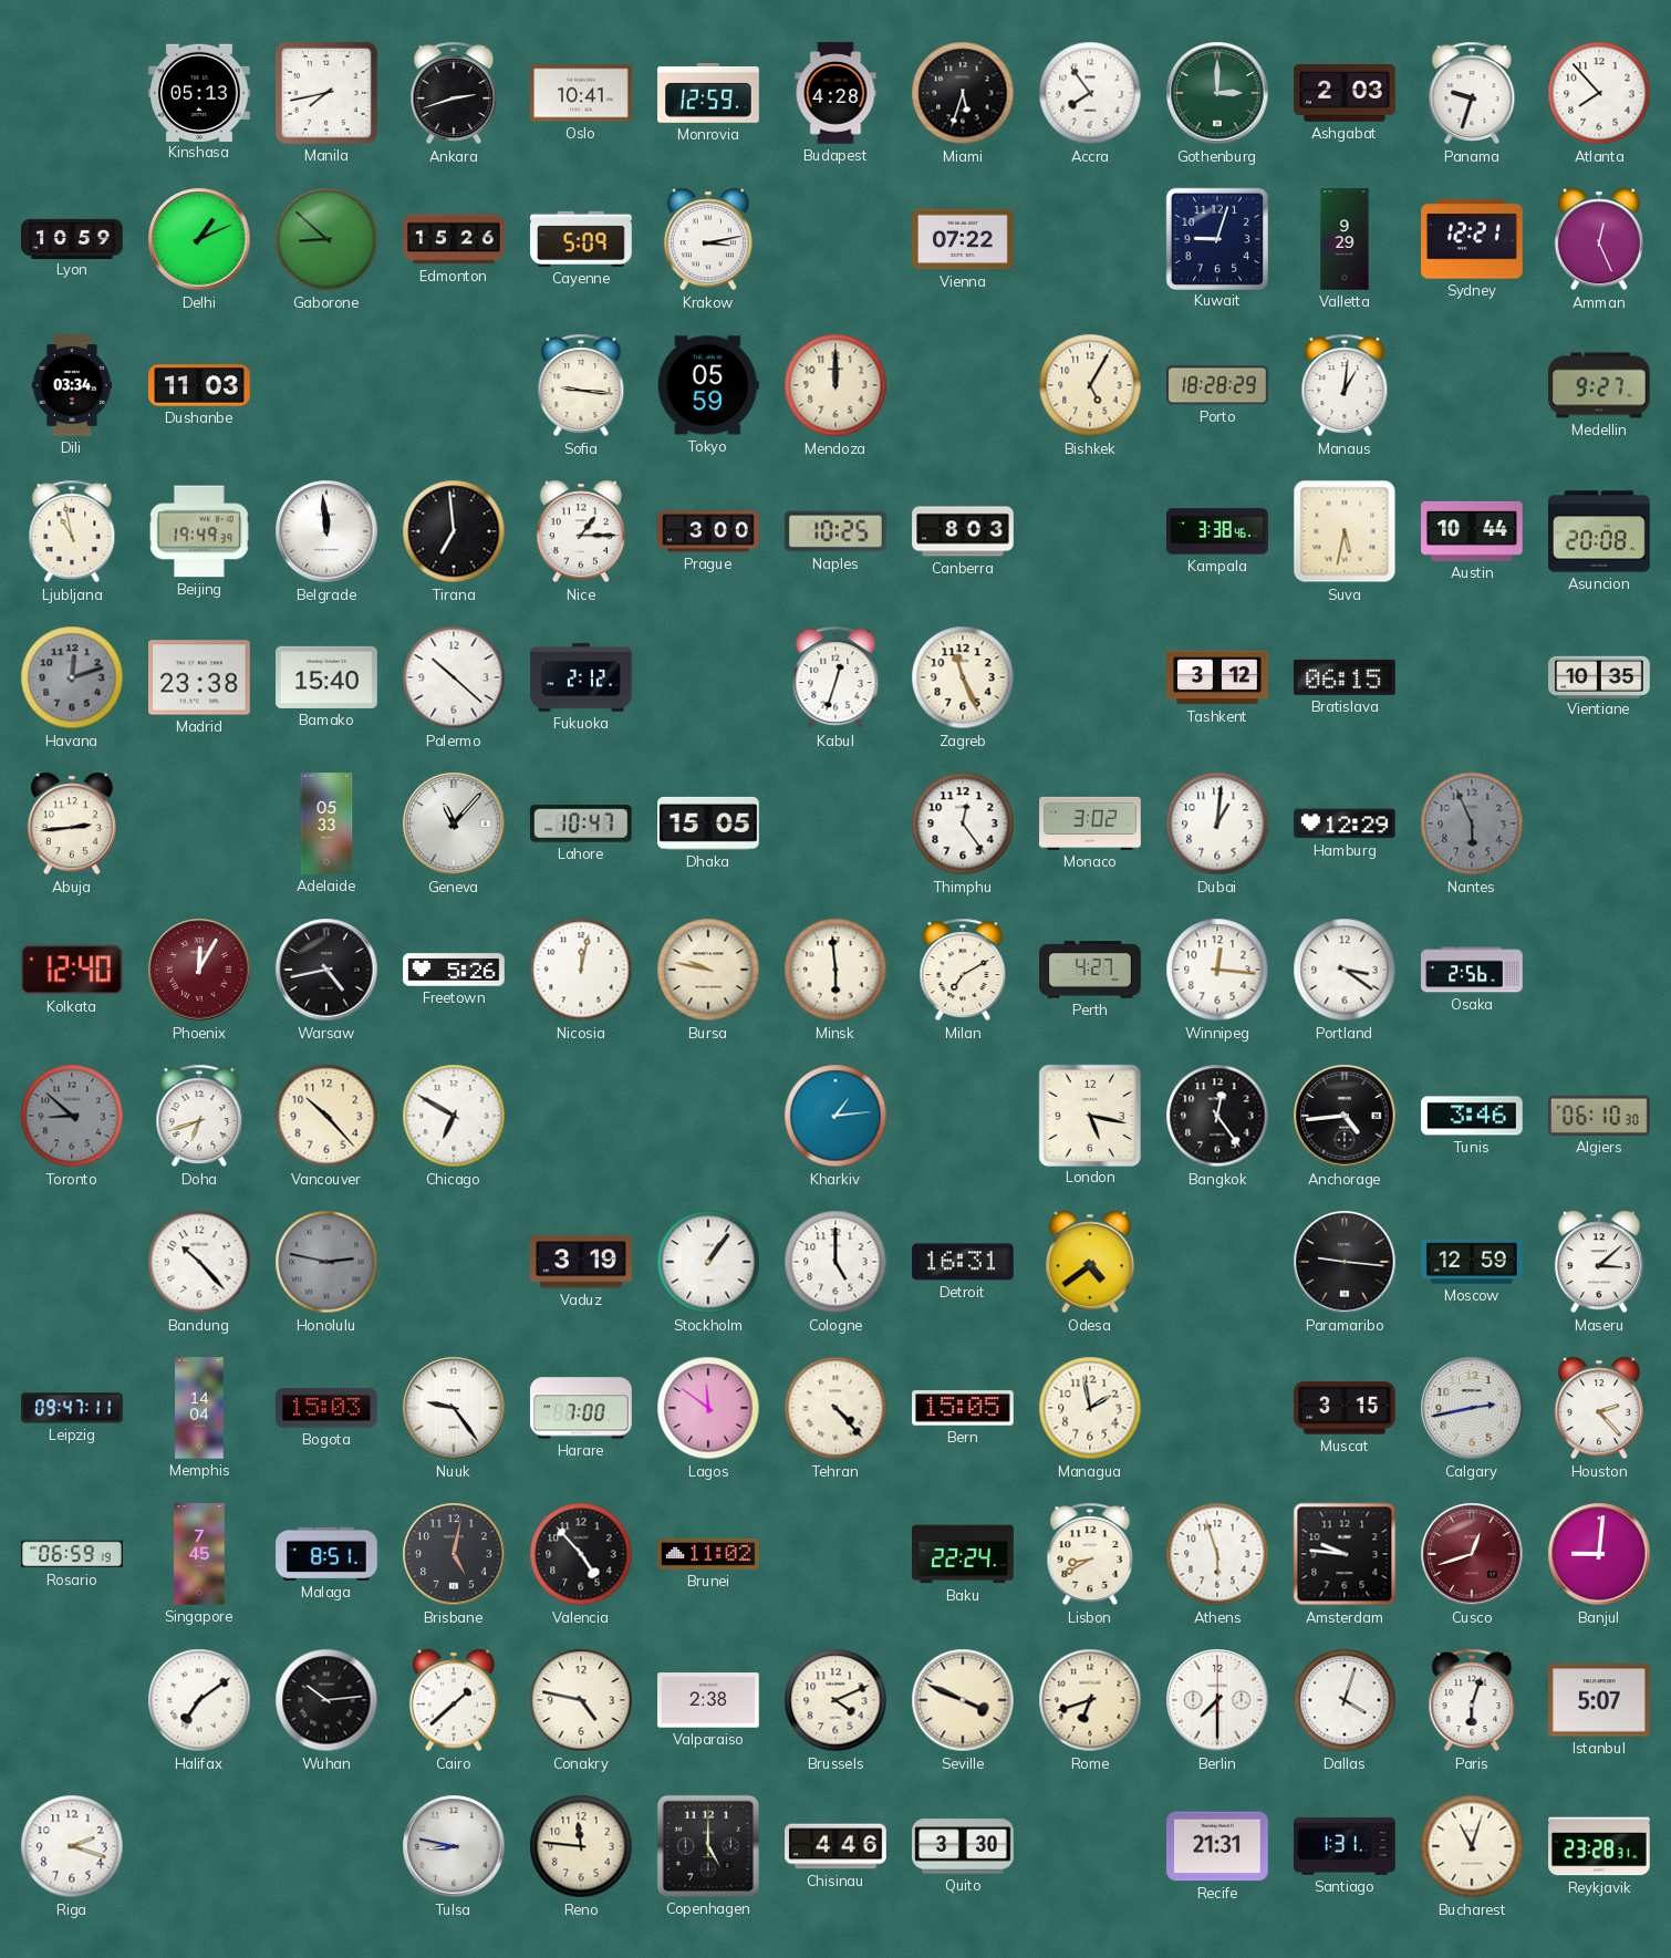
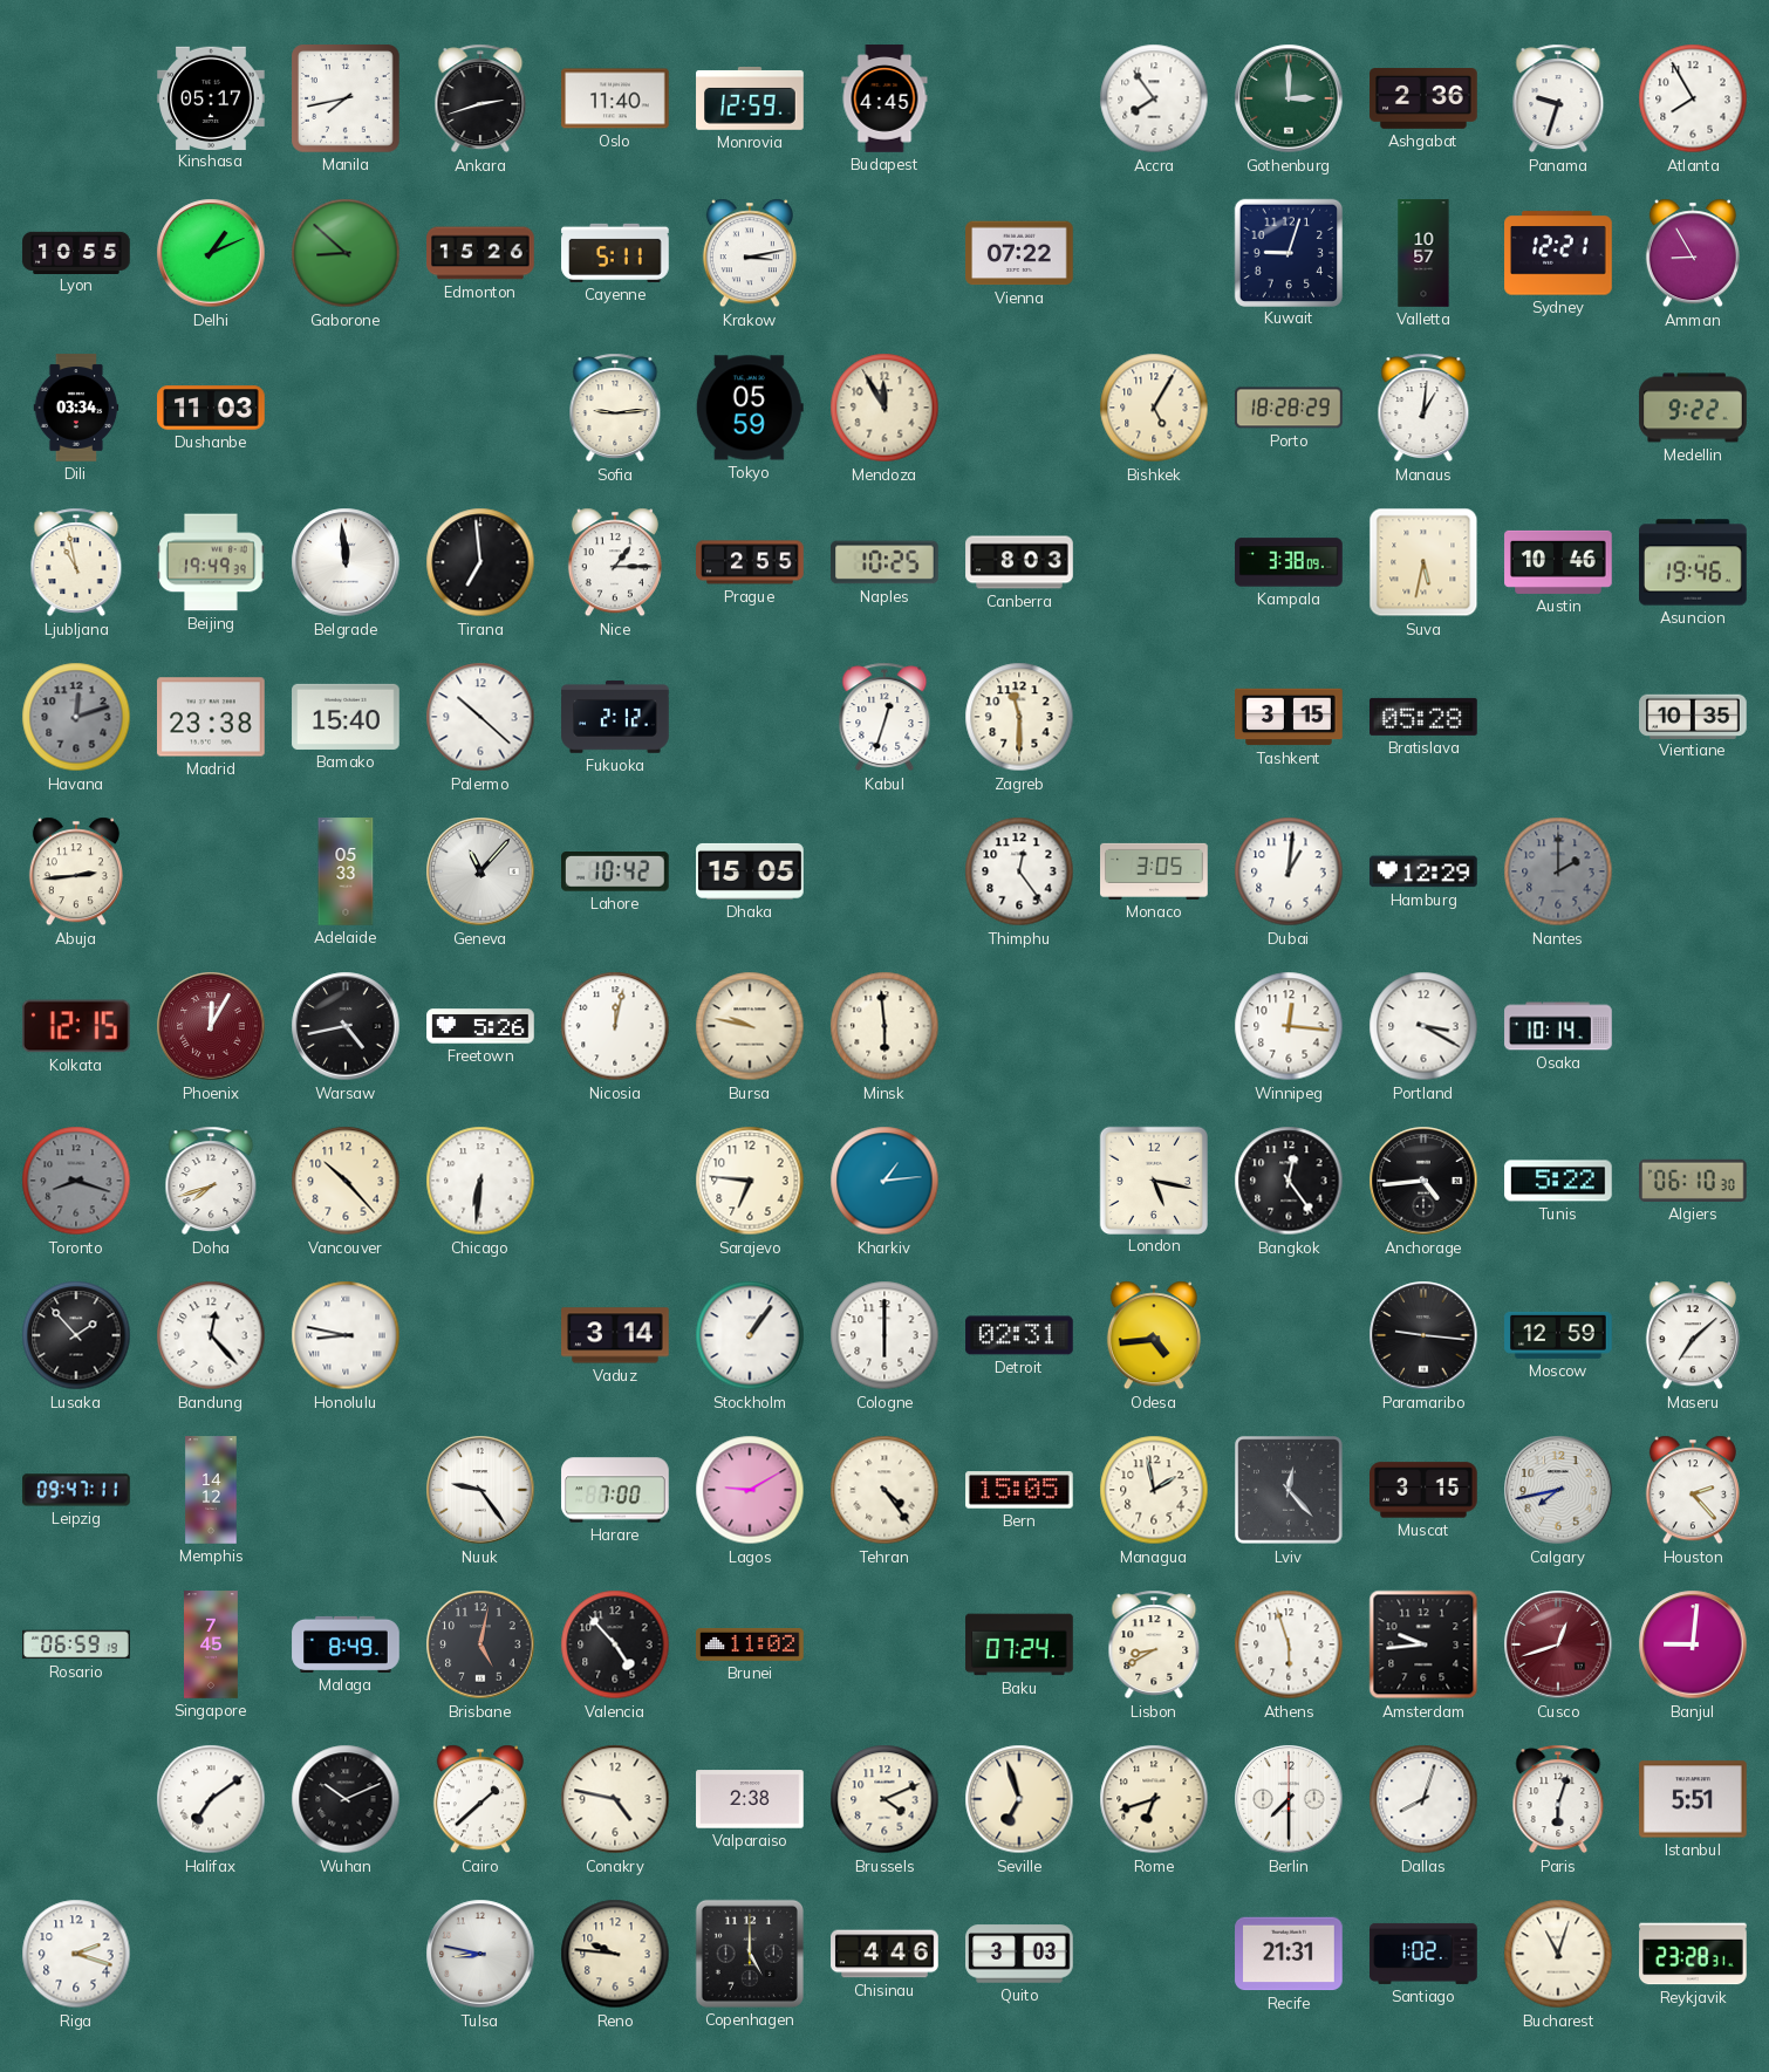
Kinshasa: 05:13 -> 05:17
Oslo: 10:41 -> 11:40
Budapest: 4:28 -> 4:45
Miami: 5:33 -> none
Ashgabat: 2:03 -> 2:36
Atlanta: 7:53 -> 7:55
Lyon: 10:59 -> 10:55
Cayenne: 5:09 -> 5:11
Valletta: 9:29 -> 10:57
Amman: 12:26 -> 8:55
Sofia: 9:16 -> 9:14
Mendoza: 12:00 -> 11:55
Medellin: 9:27 -> 9:22
Prague: 3:00 -> 2:55
Kampala: 3:38:46 -> 3:38:09
Austin: 10:44 -> 10:46
Asuncion: 20:08 -> 19:46
Zagreb: 11:26 -> 11:30
Tashkent: 3:12 -> 3:15
Bratislava: 06:15 -> 05:28
Lahore: 10:47 -> 10:42
Monaco: 3:02 -> 3:05
Nantes: 5:56 -> 2:00
Kolkata: 12:40 -> 12:15
Milan: 7:10 -> none
Perth: 4:27 -> none
Portland: 3:21 -> 3:20
Osaka: 2:56 -> 10:14
Toronto: 8:52 -> 8:18
Doha: 6:42 -> 7:42
Chicago: 6:50 -> 6:31
Sarajevo: none -> 6:46
Tunis: 3:46 -> 5:22
Lusaka: none -> 1:53
Bandung: 10:23 -> 12:23
Honolulu: 2:47 -> 8:47
Honolulu dial: grey -> white
Vaduz: 3:19 -> 3:14
Cologne: 5:00 -> 6:00
Detroit: 16:31 -> 02:31
Odesa: 4:39 -> 4:44
Maseru: 3:08 -> 7:08
Memphis: 14:04 -> 14:12
Bogota: 15:03 -> none
Lagos: 11:51 -> 9:10
Tehran: 4:23 -> 4:24
Lviv: none -> 12:23
Calgary: 2:43 -> 7:43
Malaga: 8:51 -> 8:49
Baku: 22:24 -> 07:24
Amsterdam: 9:46 -> 9:44
Wuhan: 10:14 -> 10:11
Seville: 3:49 -> 6:57
Dallas: 4:03 -> 8:03
Istanbul: 5:07 -> 5:51
Reno: 11:46 -> 9:46
Quito: 3:30 -> 3:03
Santiago: 1:31 -> 1:02
